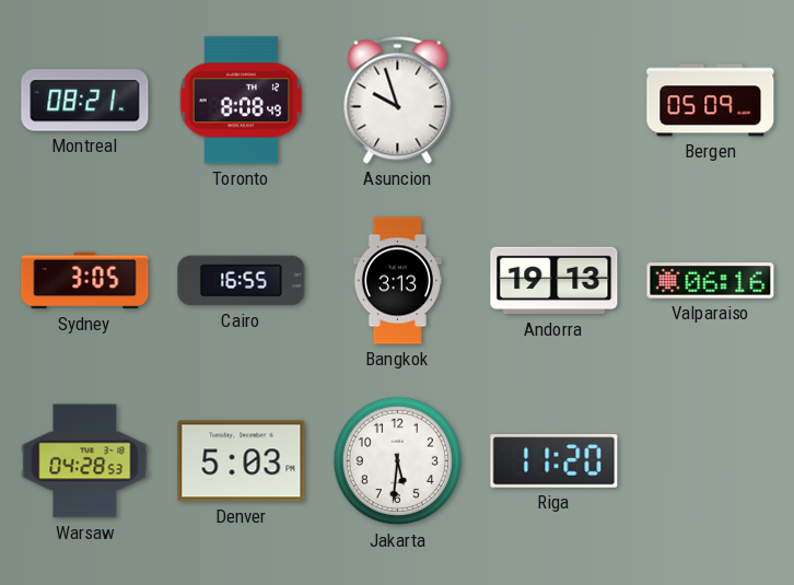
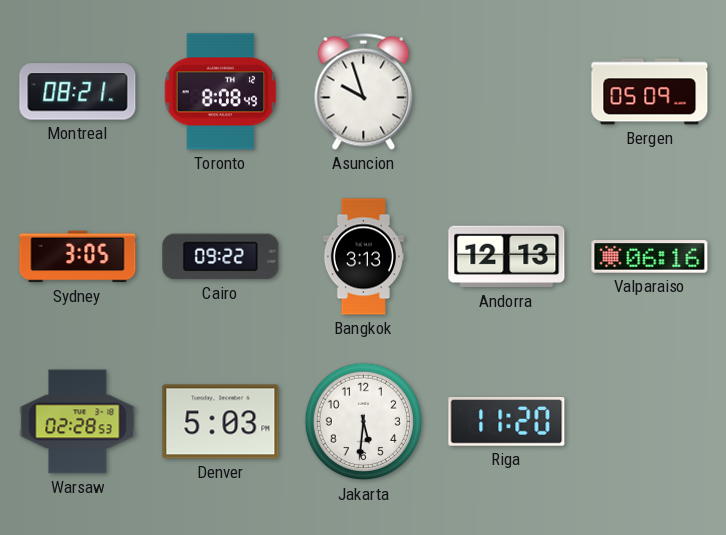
Cairo: 16:55 -> 09:22
Andorra: 19:13 -> 12:13
Warsaw: 04:28 -> 02:28
